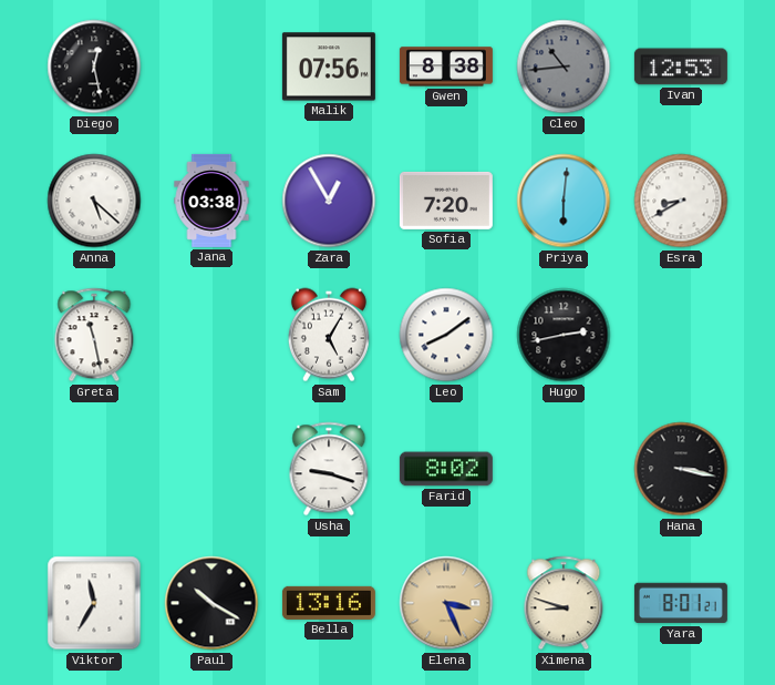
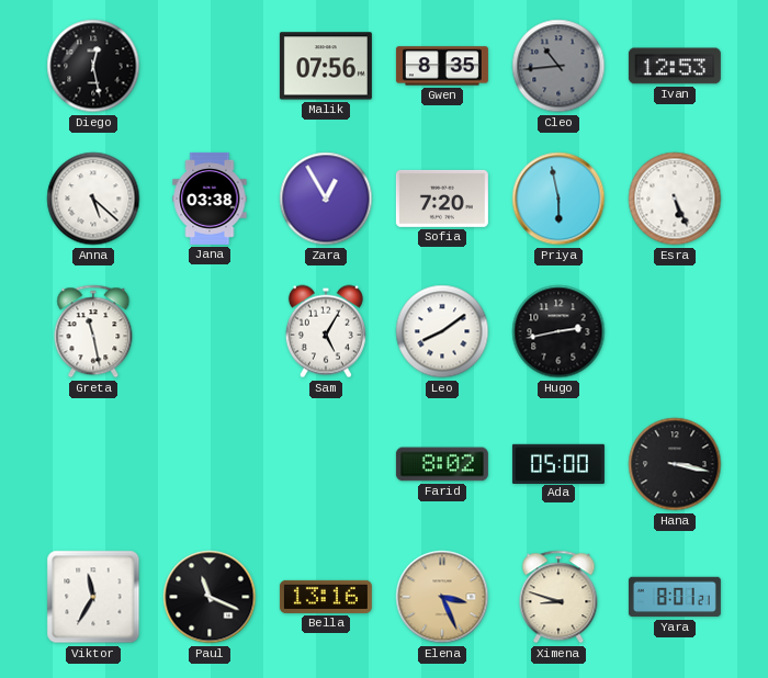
Gwen: 8:38 -> 8:35
Priya: 6:01 -> 5:58
Esra: 8:40 -> 5:26
Usha: 9:18 -> none
Ada: none -> 05:00
Paul: 10:20 -> 11:19
